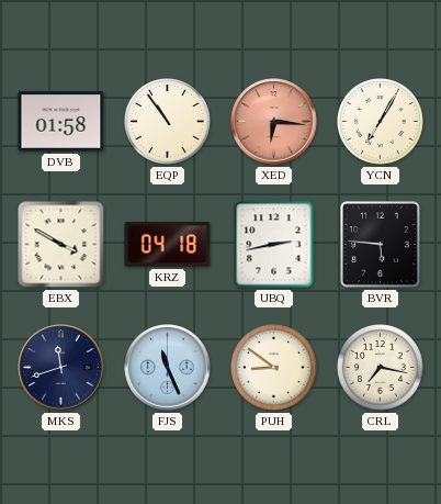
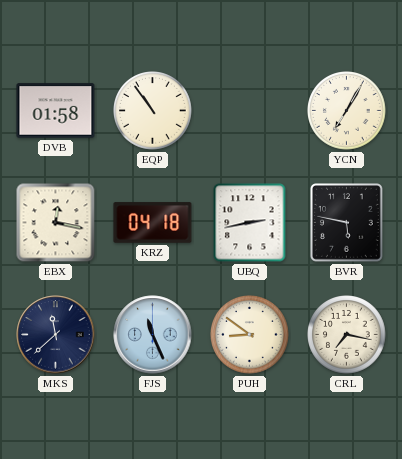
XED: 6:16 -> none
EBX: 3:50 -> 12:17
BVR: 5:46 -> 5:47
MKS: 11:42 -> 11:38
